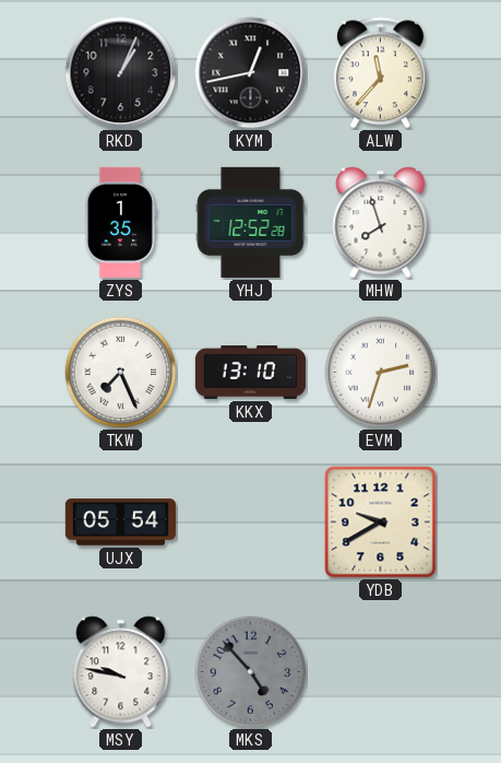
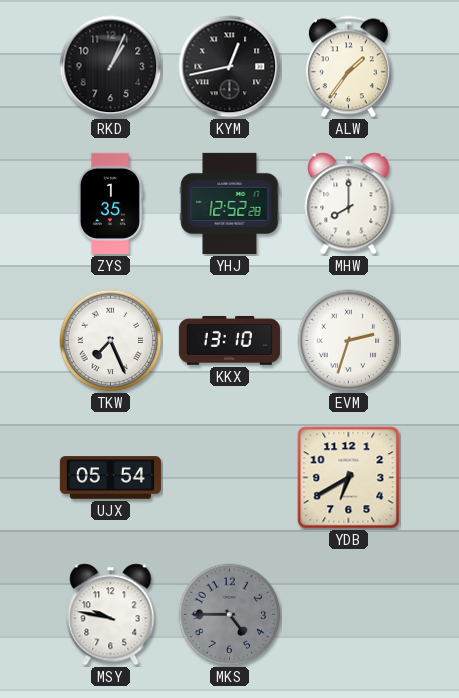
ALW: 11:37 -> 1:36
MHW: 7:57 -> 8:00
YDB: 9:40 -> 6:40
MKS: 4:53 -> 4:45
